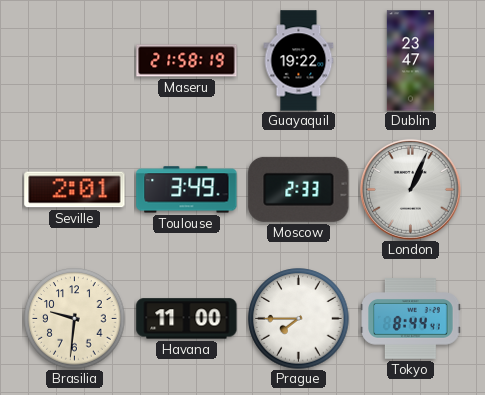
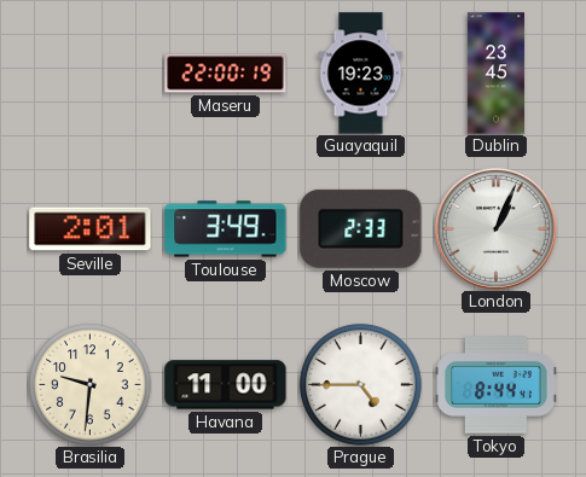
Maseru: 21:58 -> 22:00
Guayaquil: 19:22 -> 19:23
Dublin: 23:47 -> 23:45
Prague: 7:45 -> 4:45
